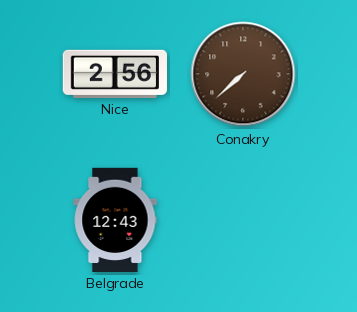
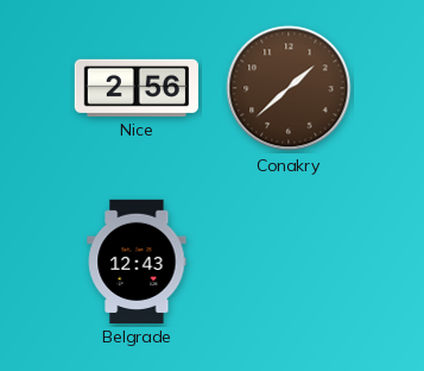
Conakry: 7:38 -> 1:38
